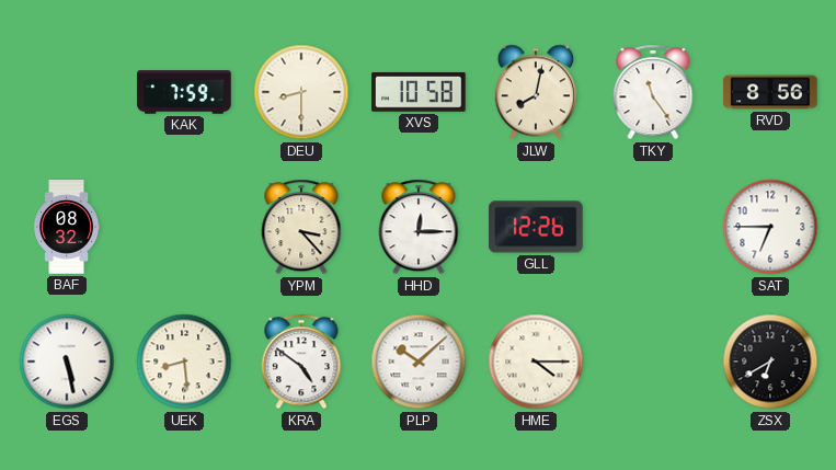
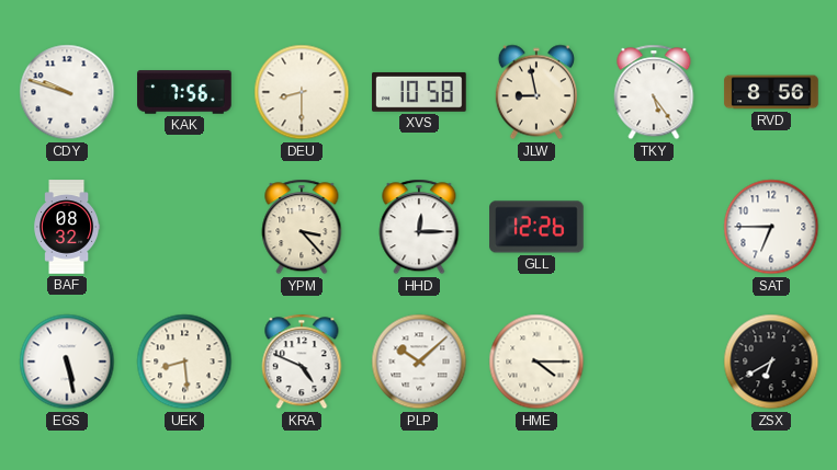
CDY: none -> 9:48
KAK: 7:59 -> 7:56
JLW: 8:02 -> 8:58
TKY: 11:24 -> 5:24
KRA: 4:51 -> 4:49
